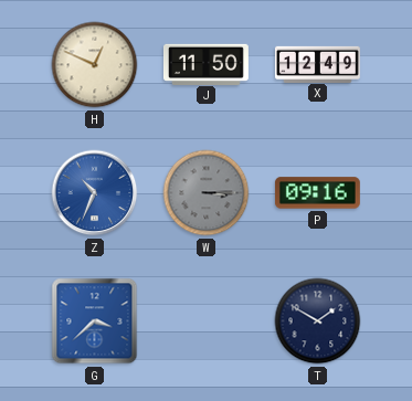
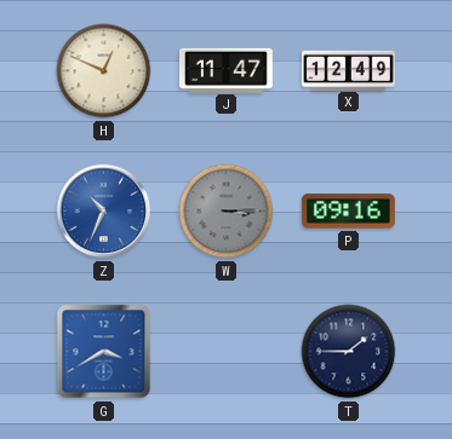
J: 11:50 -> 11:47
G: 3:38 -> 3:40
T: 1:50 -> 1:45
